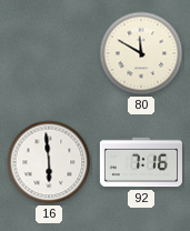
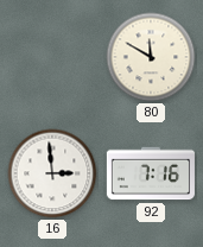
16: 5:59 -> 2:59
